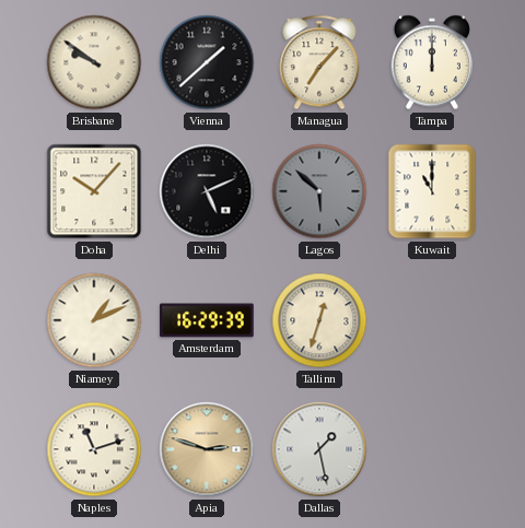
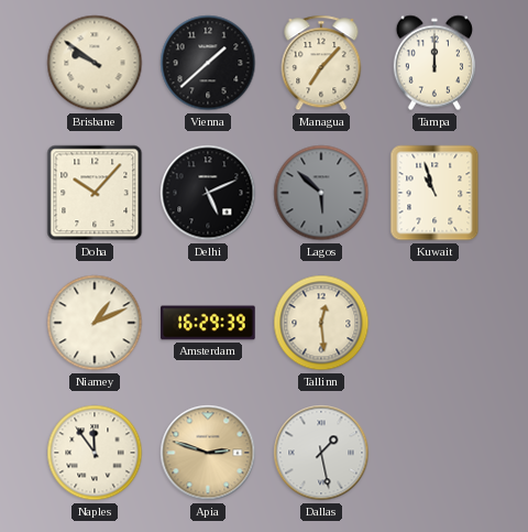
Kuwait: 11:00 -> 10:57
Tallinn: 12:33 -> 12:29
Naples: 11:12 -> 11:54
